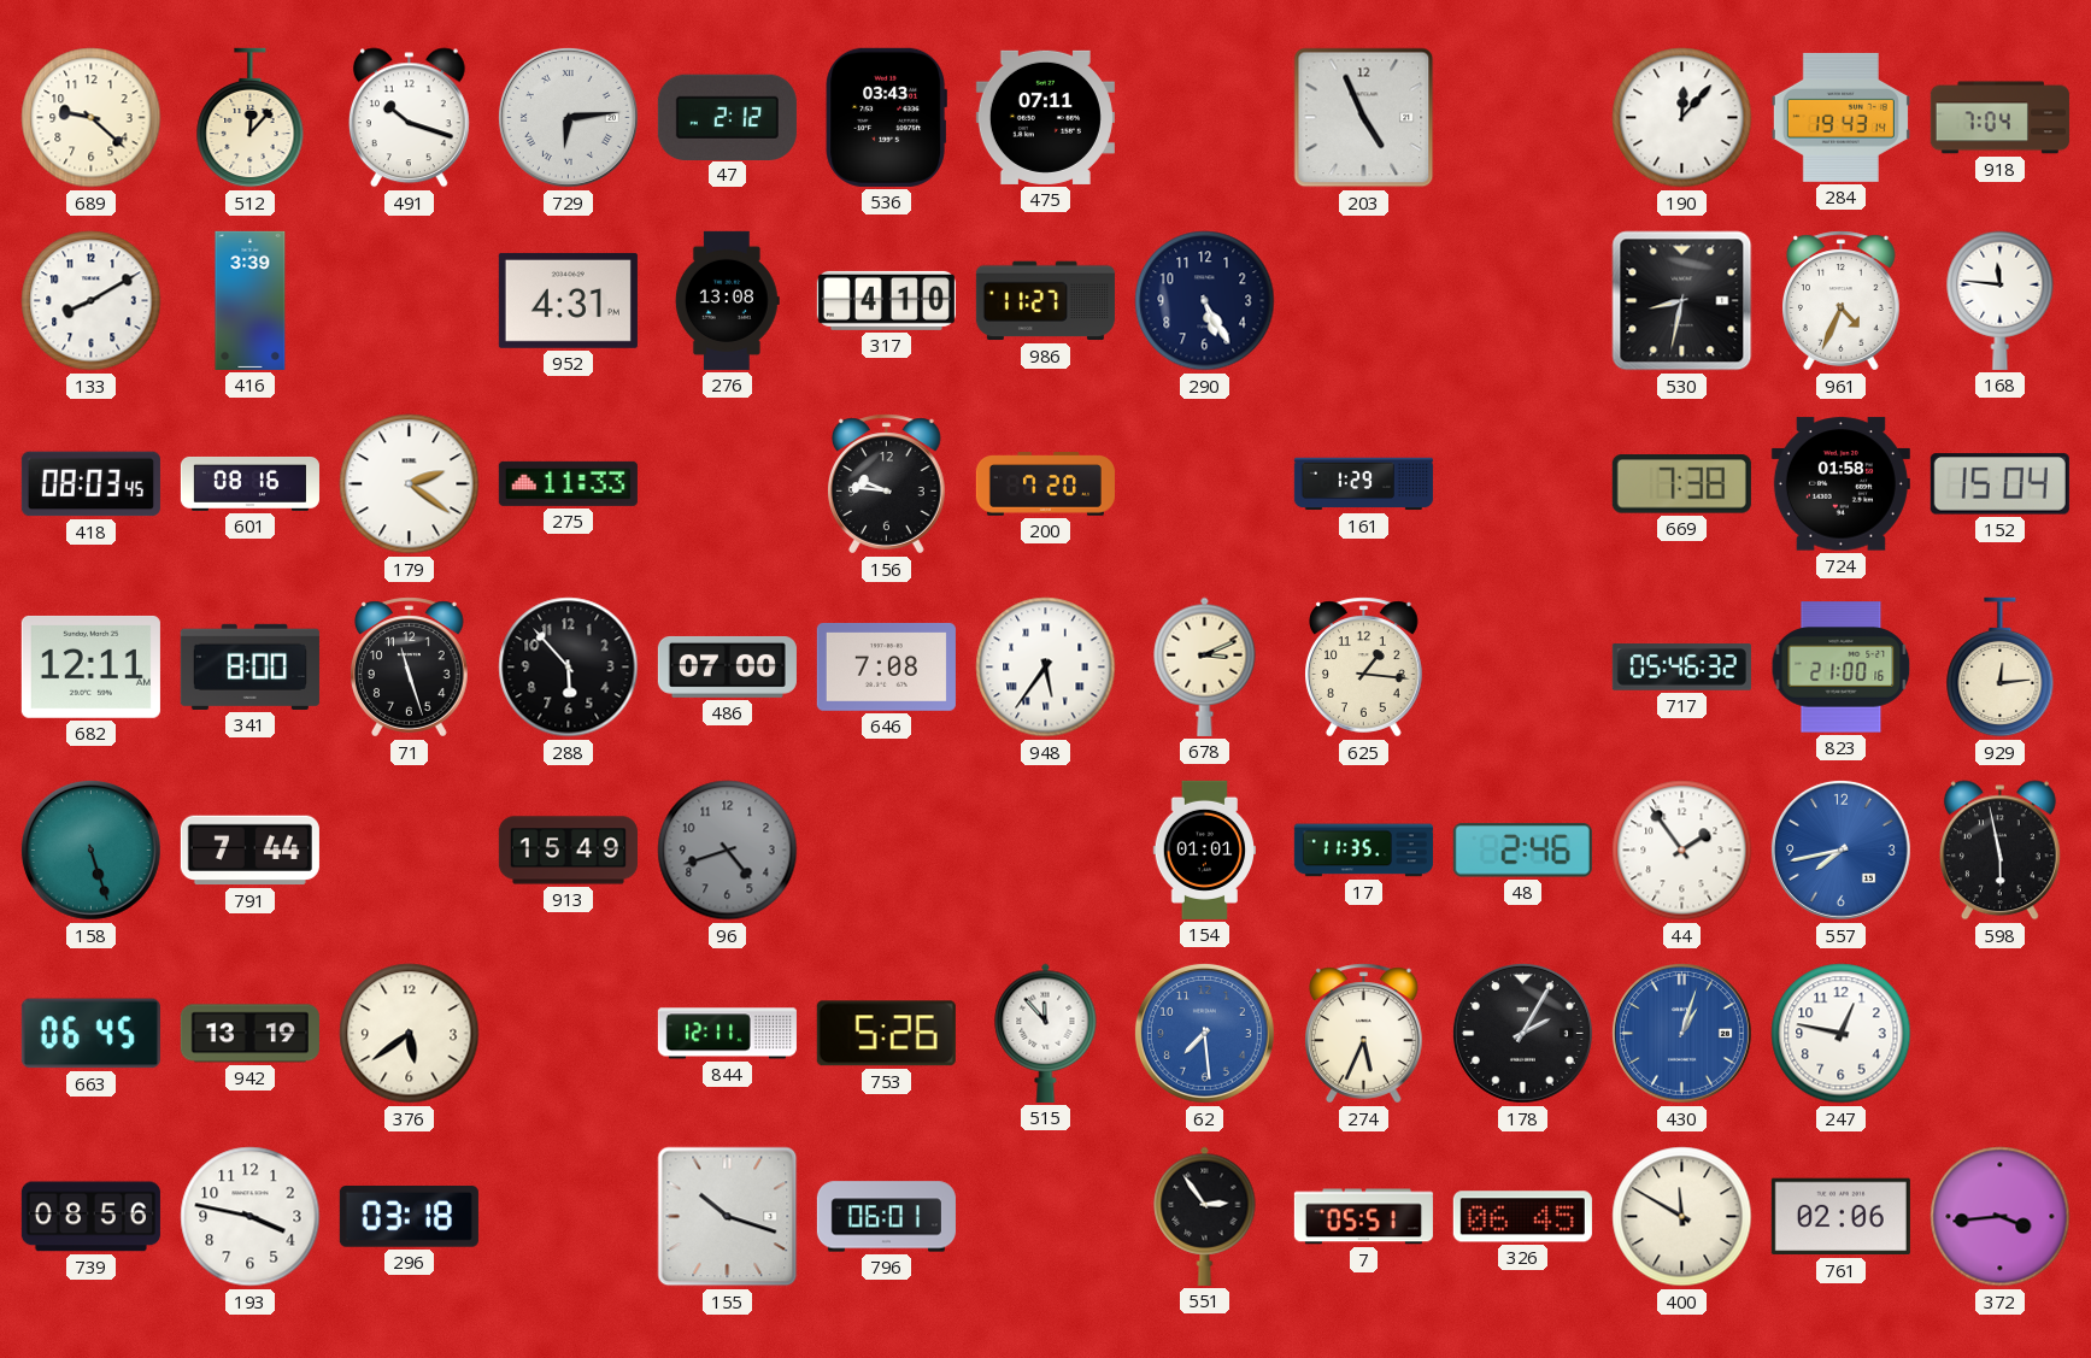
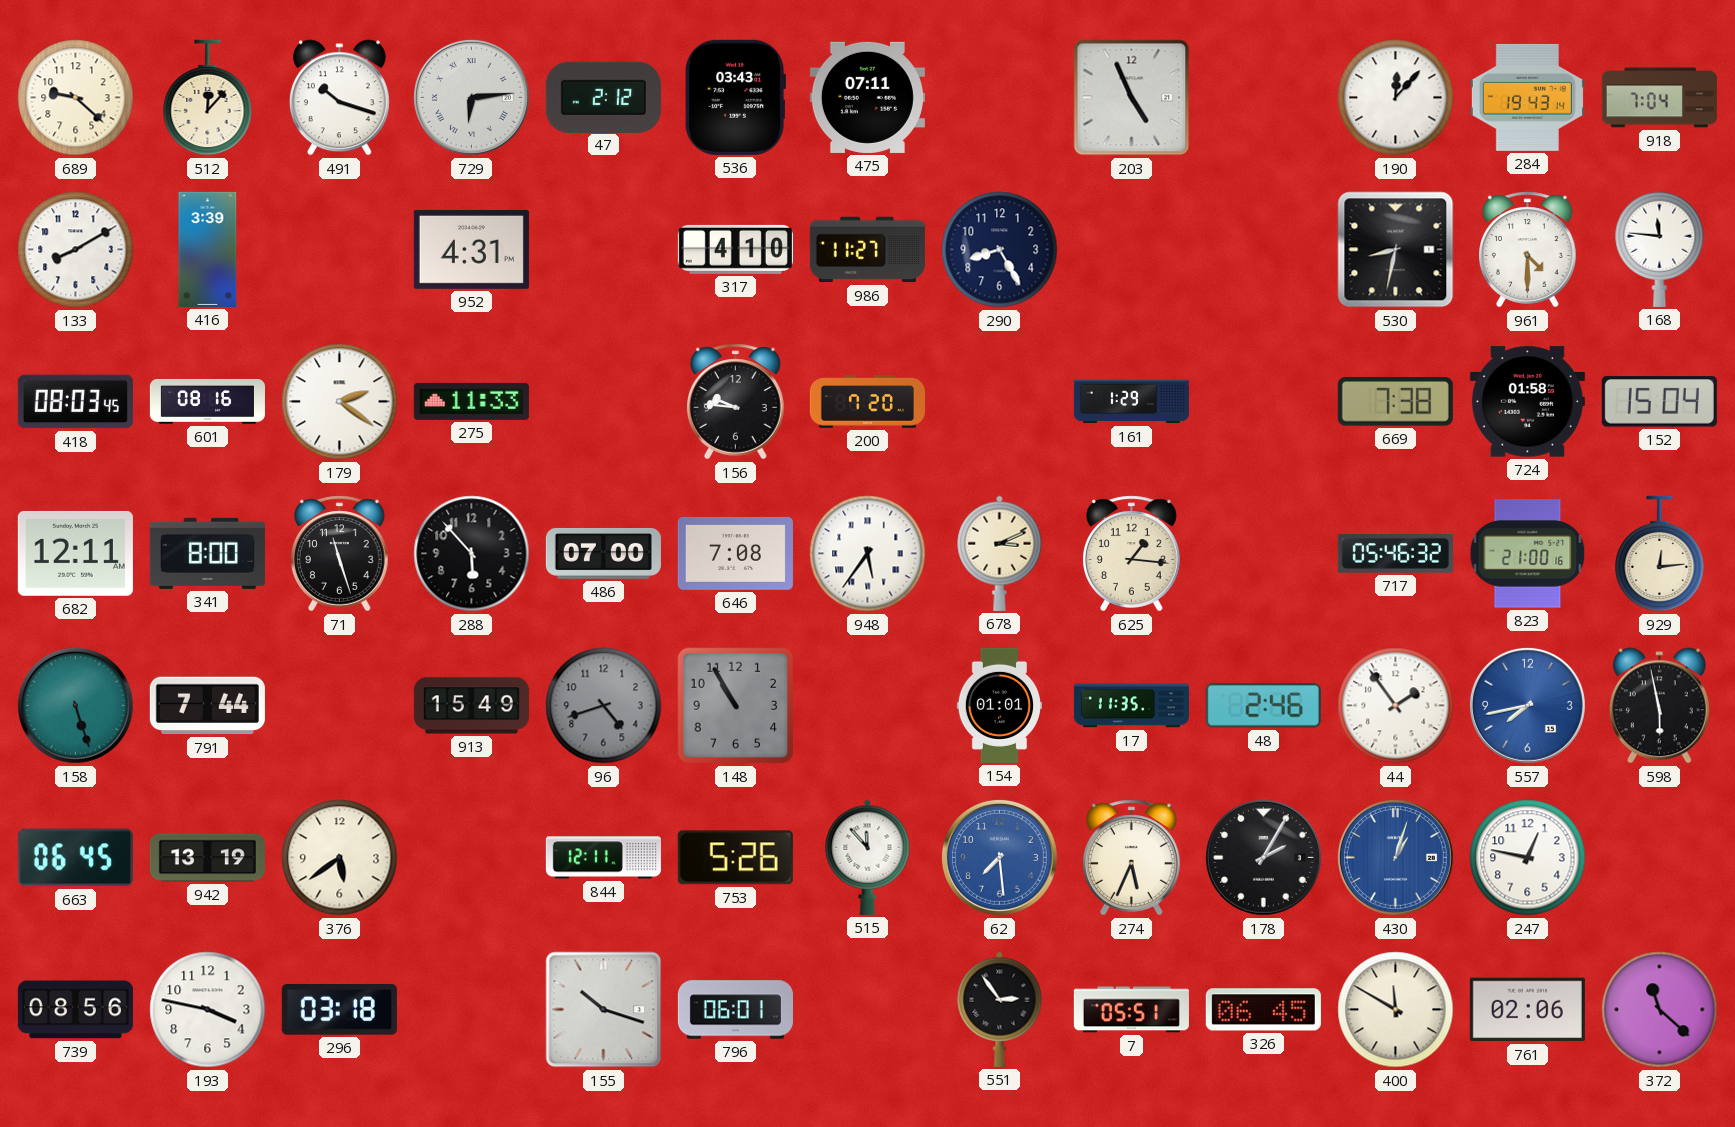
276: 13:08 -> none
290: 5:25 -> 8:25
961: 4:34 -> 4:30
148: none -> 10:55
372: 3:44 -> 11:22
